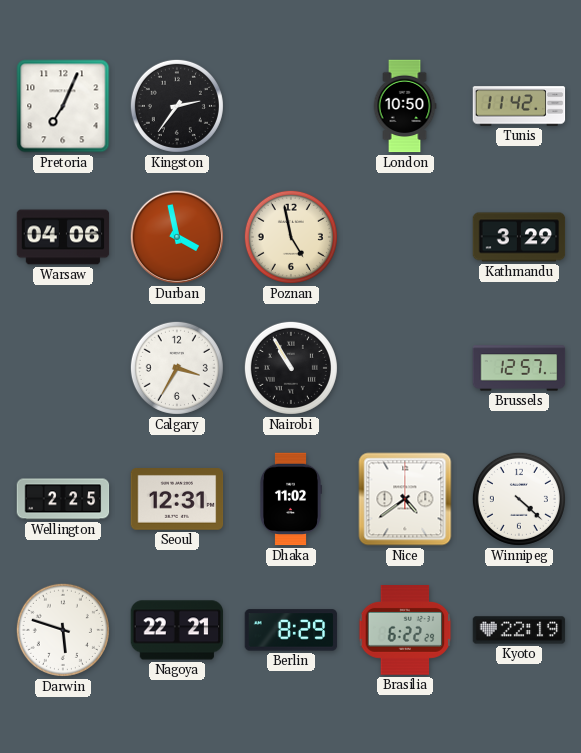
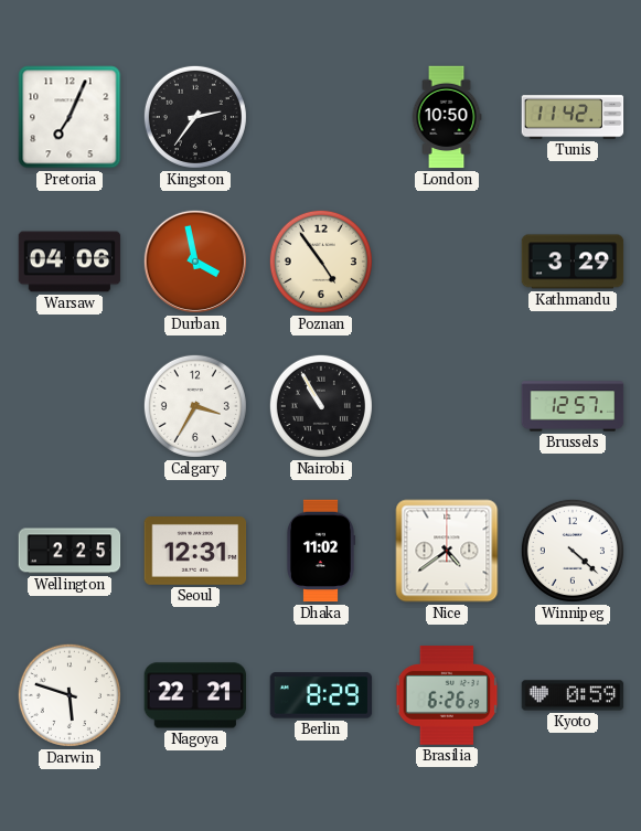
Poznan: 4:58 -> 4:54
Brasilia: 6:22 -> 6:26
Kyoto: 22:19 -> 0:59
